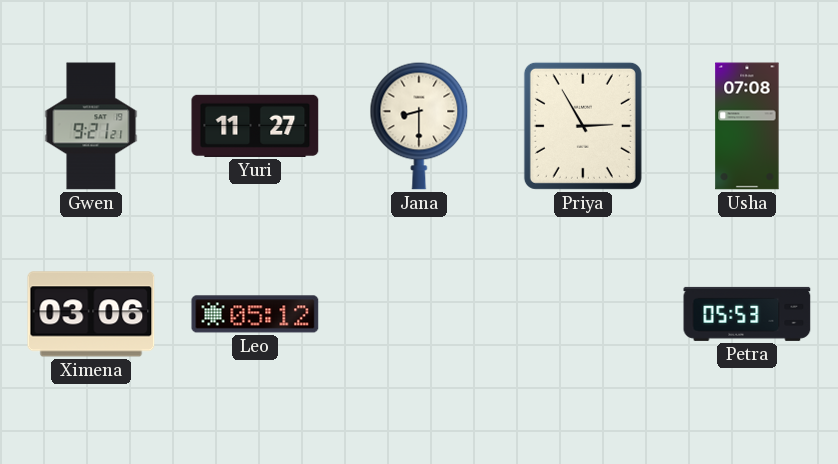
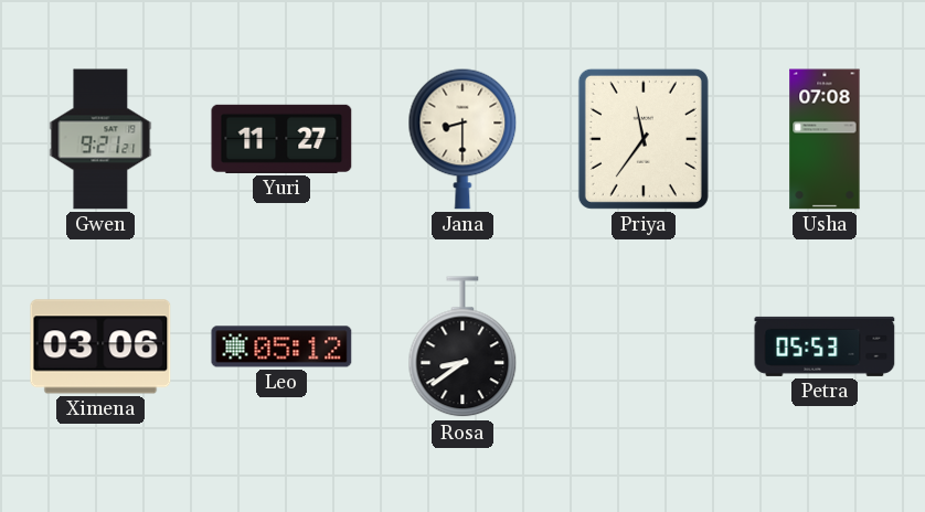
Priya: 2:55 -> 11:36
Rosa: none -> 8:39
